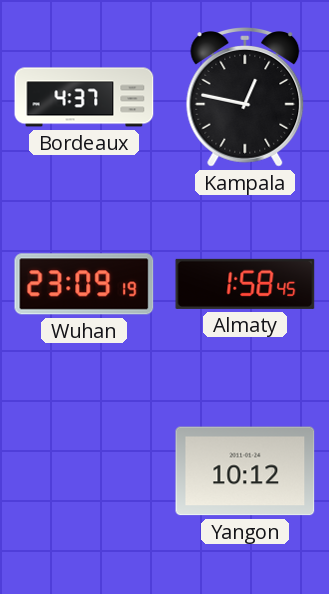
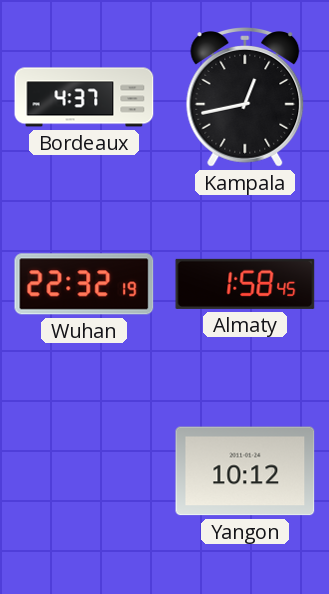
Kampala: 12:47 -> 12:43
Wuhan: 23:09 -> 22:32
